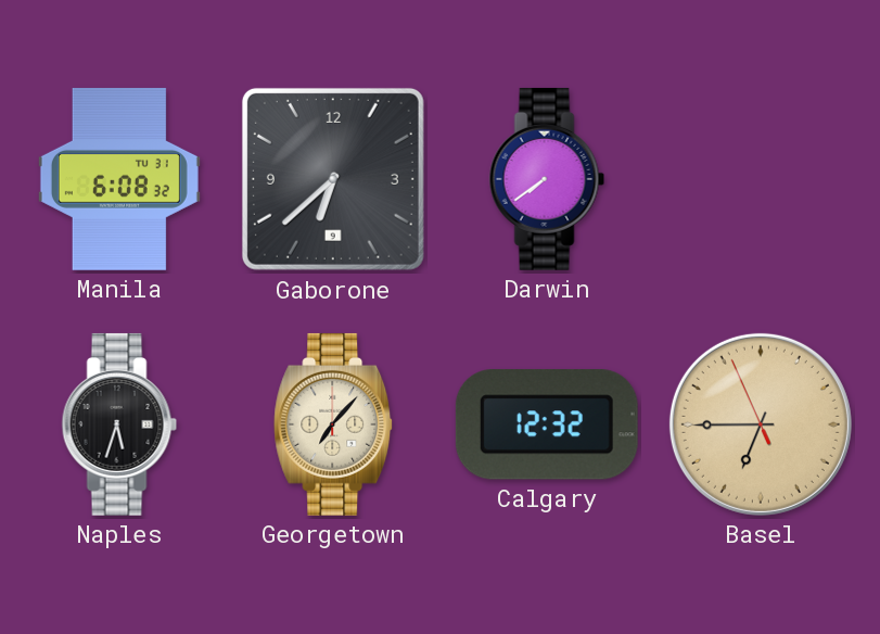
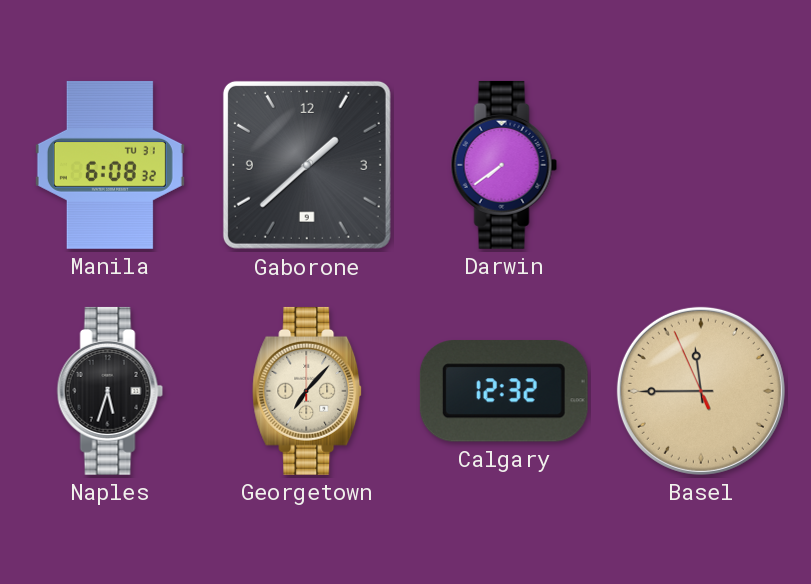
Gaborone: 6:38 -> 1:38
Basel: 6:44 -> 11:44
